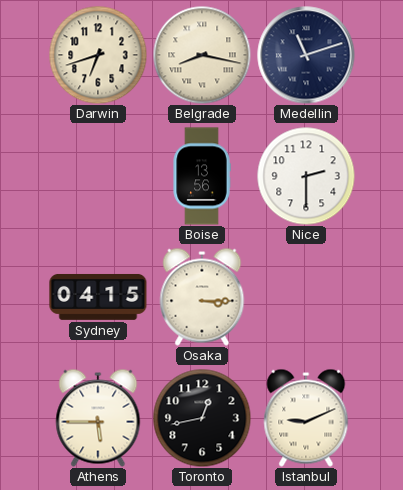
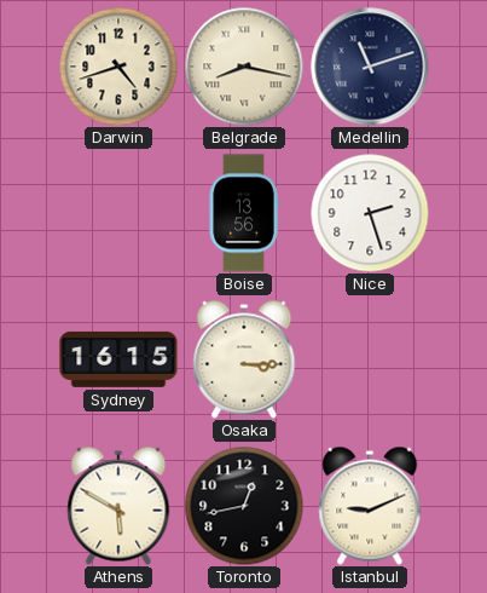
Darwin: 6:42 -> 4:42
Nice: 2:30 -> 2:27
Sydney: 04:15 -> 16:15
Athens: 5:45 -> 5:50
